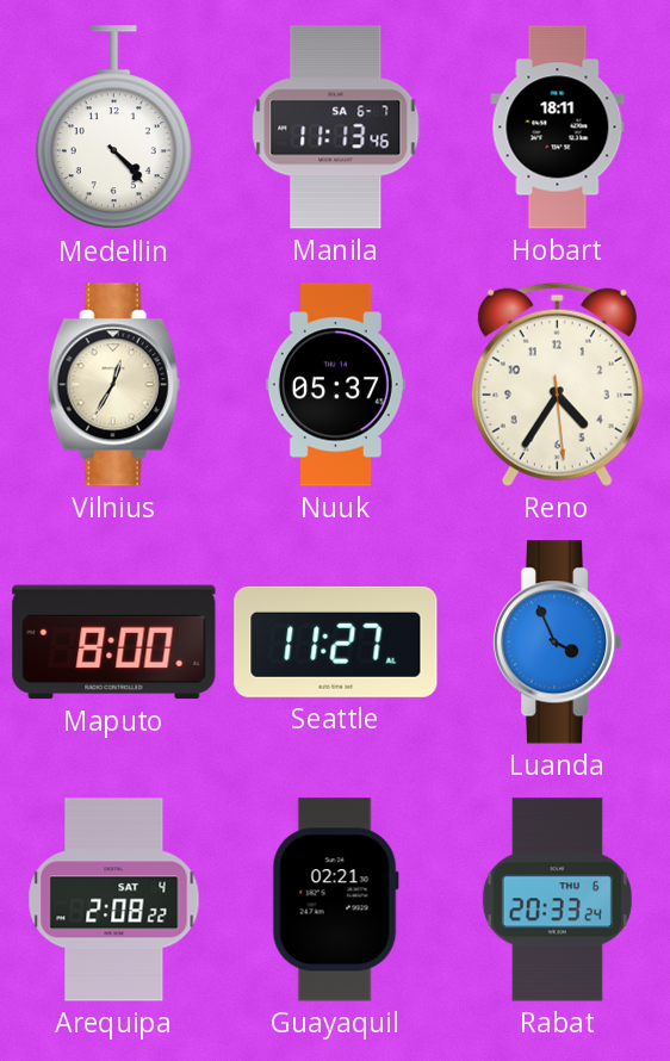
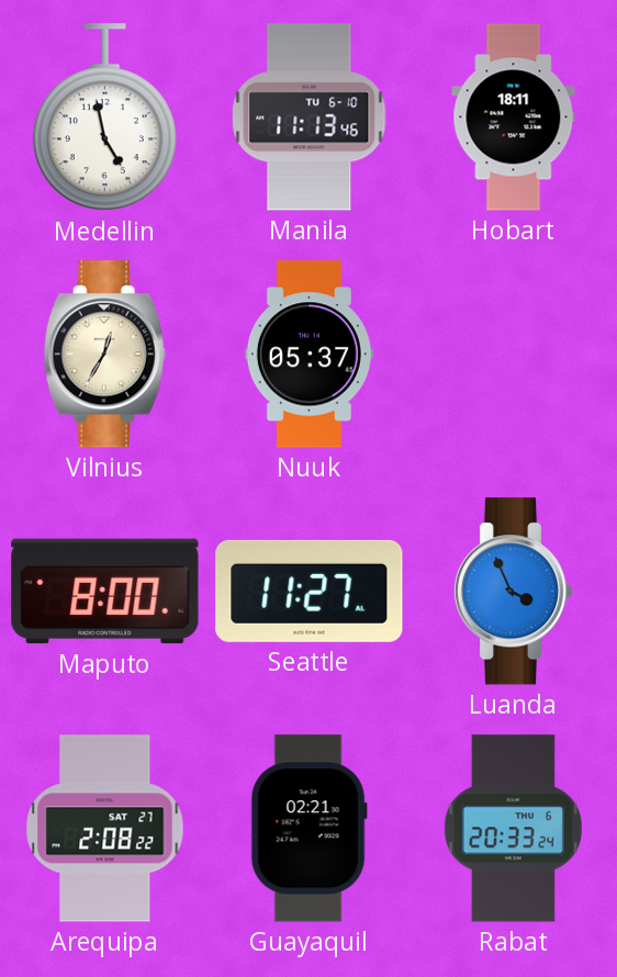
Medellin: 4:23 -> 4:58
Manila date: SA 6-7 -> TU 6-10
Reno: 4:35 -> none
Arequipa date: SAT 4 -> SAT 27
